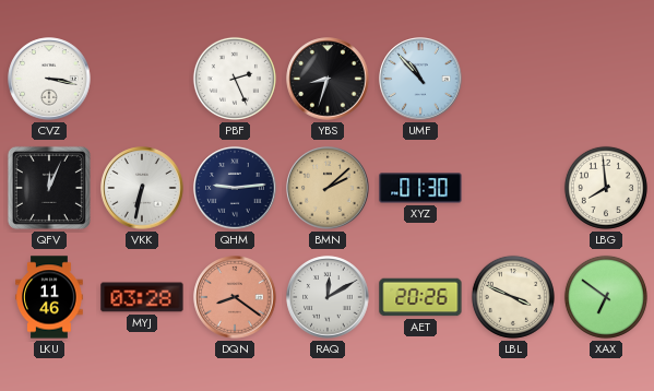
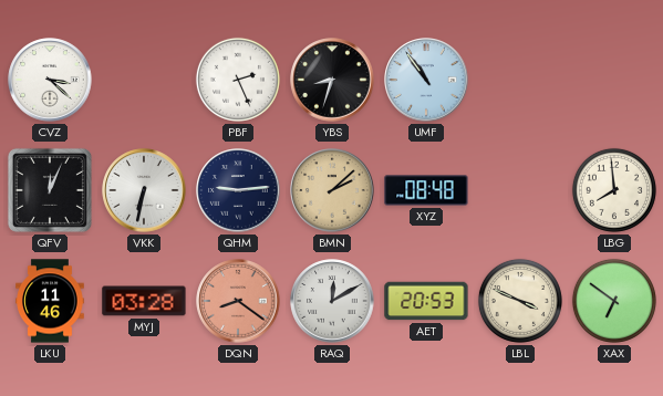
CVZ: 3:17 -> 3:22
UMF: 10:53 -> 10:54
XYZ: 01:30 -> 08:48
AET: 20:26 -> 20:53
